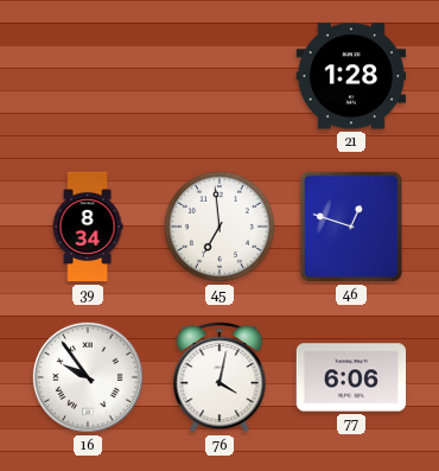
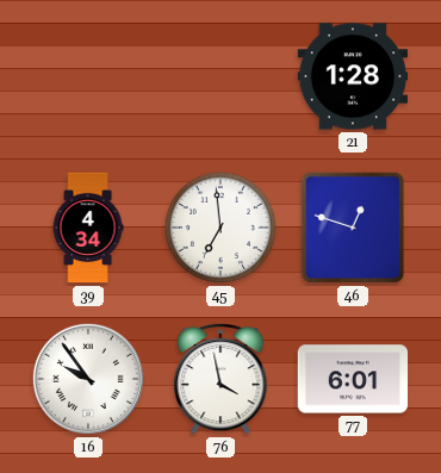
39: 8:34 -> 4:34
76: 4:02 -> 3:58
77: 6:06 -> 6:01
